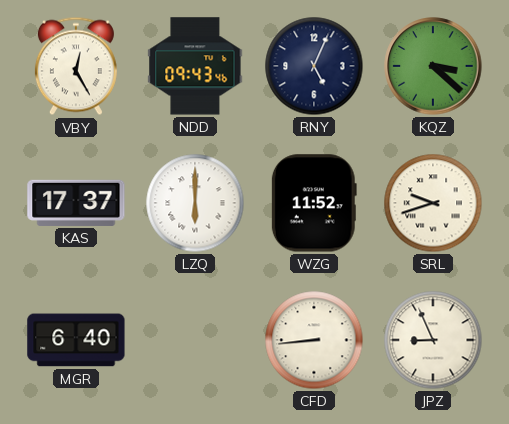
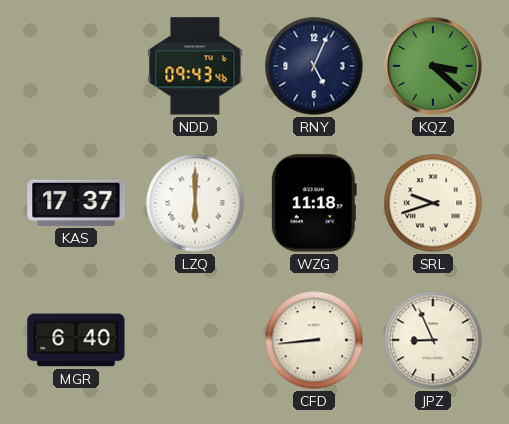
VBY: 12:25 -> none
WZG: 11:52 -> 11:18
